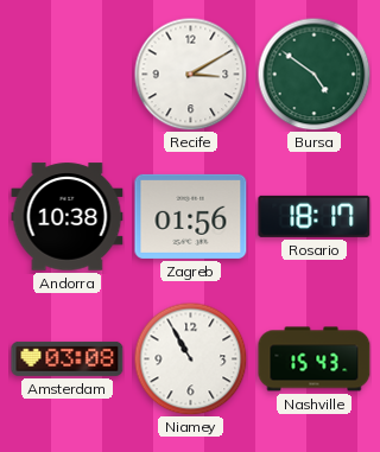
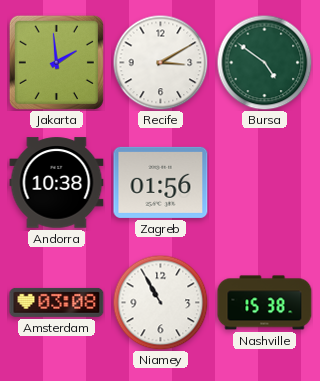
Jakarta: none -> 1:59
Rosario: 18:17 -> none
Nashville: 15:43 -> 15:38
